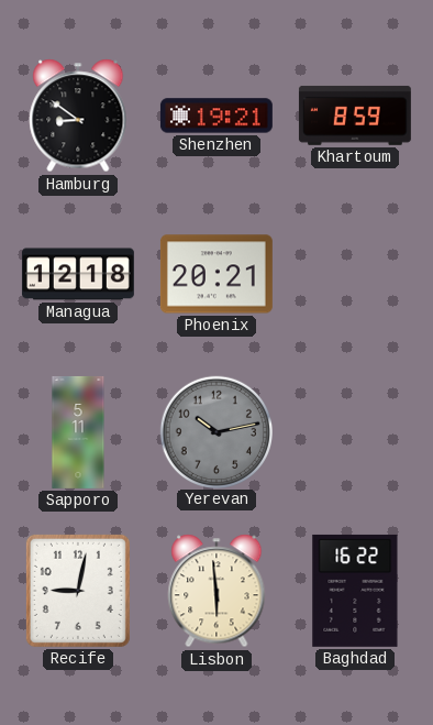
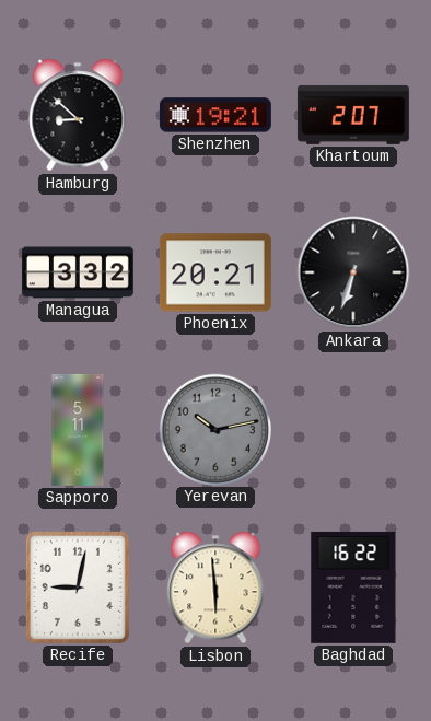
Hamburg: 8:51 -> 8:52
Khartoum: 8:59 -> 2:07
Managua: 12:18 -> 3:32
Ankara: none -> 6:33
